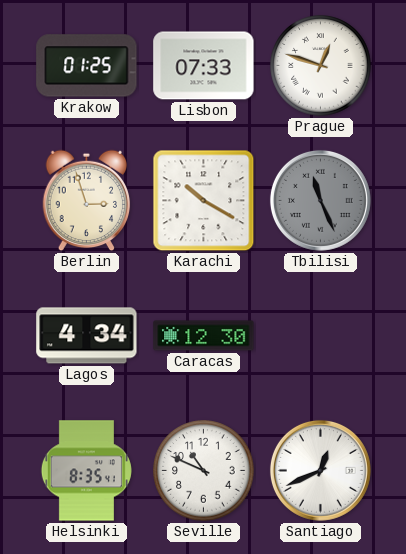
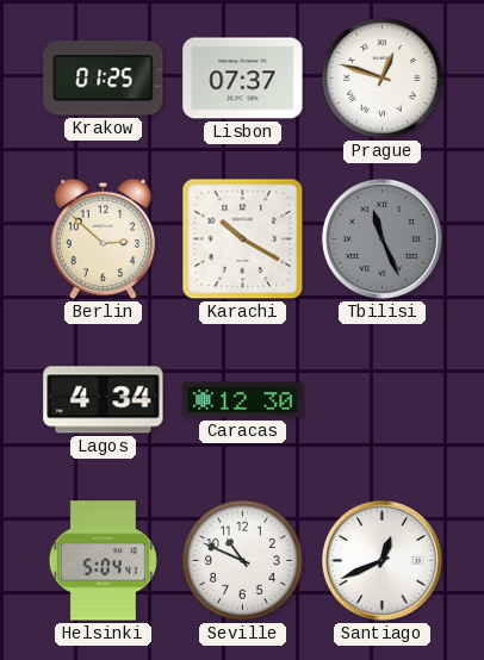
Lisbon: 07:33 -> 07:37
Berlin: 2:57 -> 2:52
Helsinki: 8:35 -> 5:04
